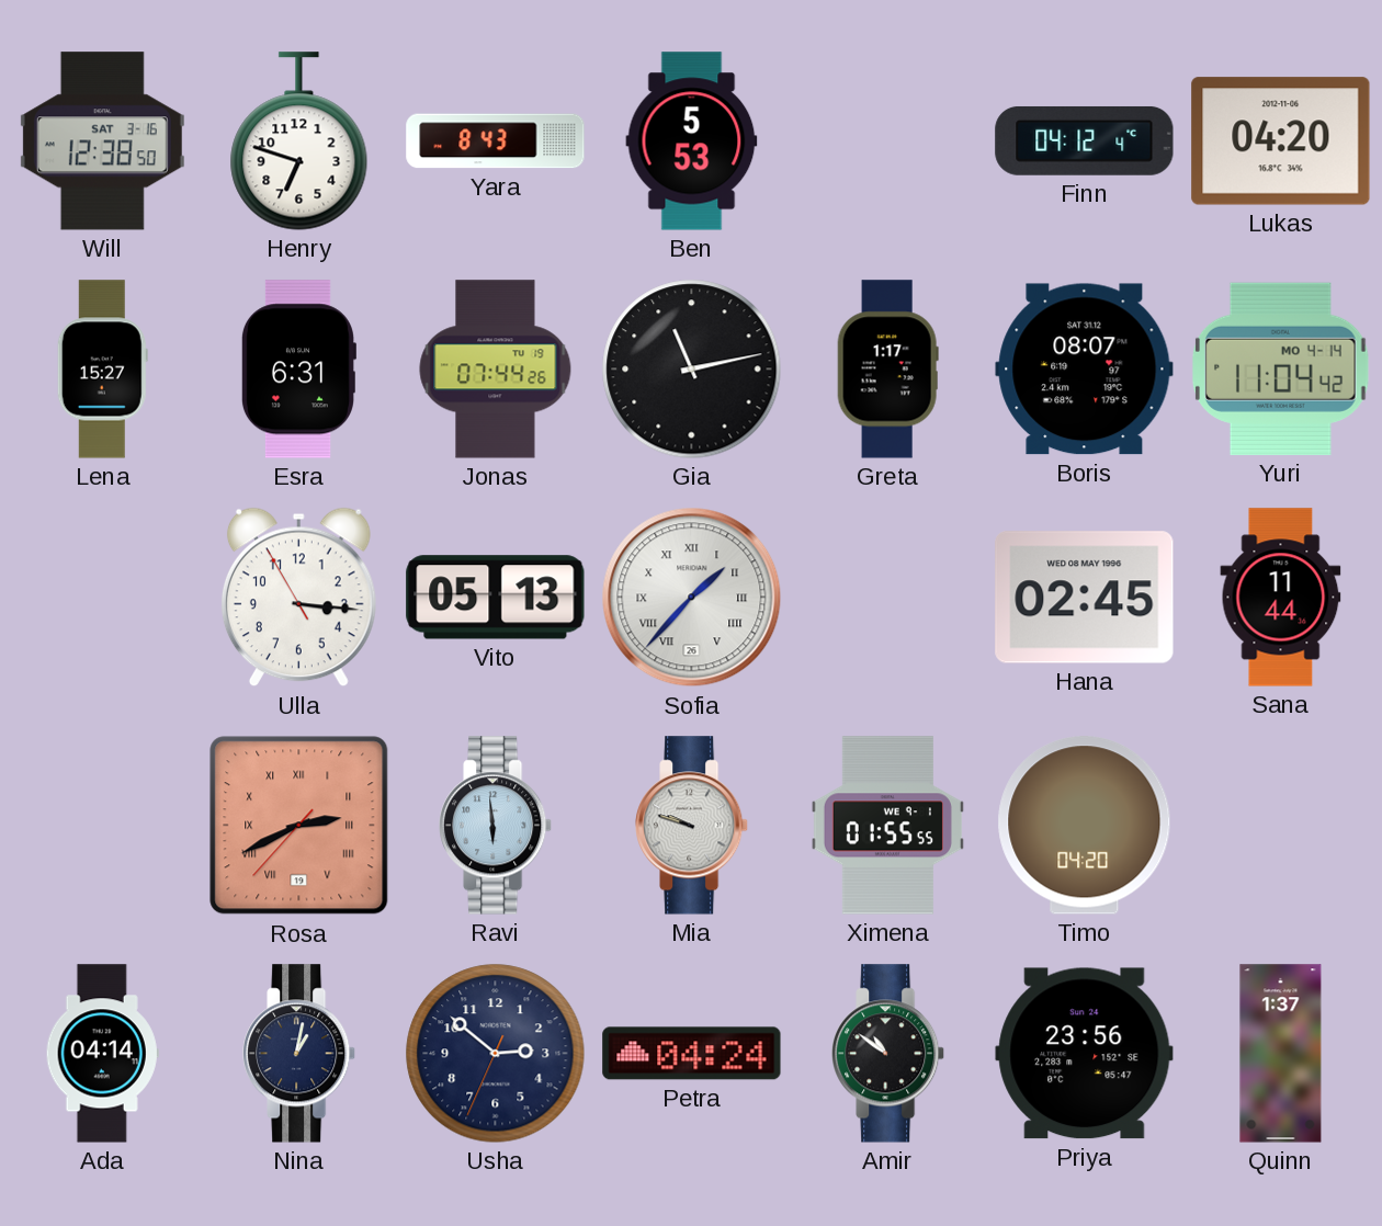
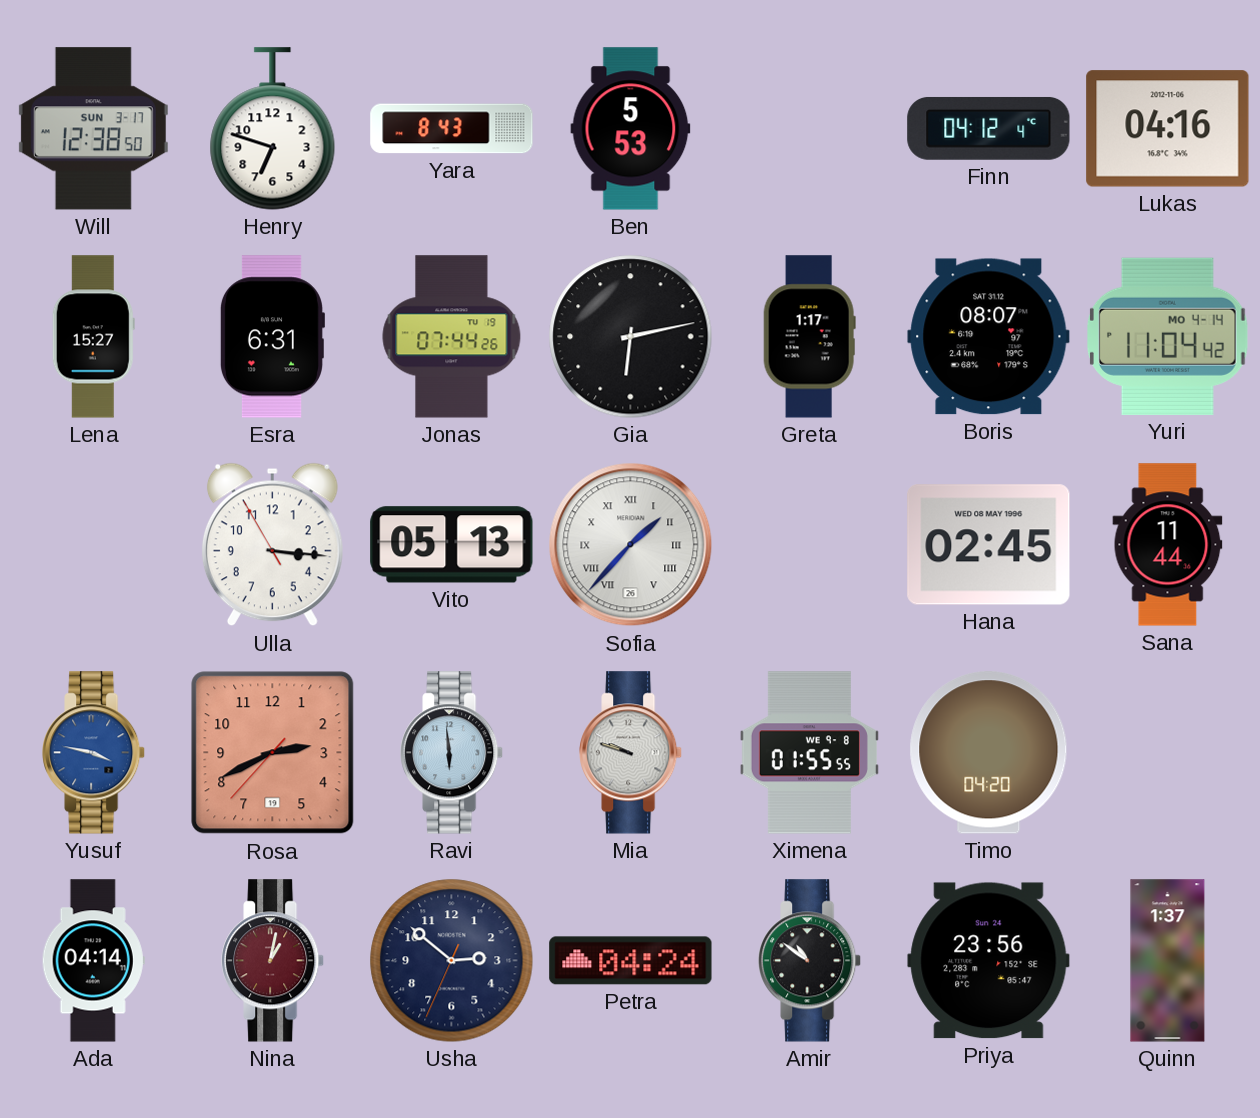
Will date: SAT 3-16 -> SUN 3-17
Lukas: 04:20 -> 04:16
Gia: 11:13 -> 6:13
Yusuf: none -> 3:47
Rosa numerals: Roman -> Arabic
Ximena date: WE 9-1 -> WE 9-8
Nina dial: navy -> burgundy
